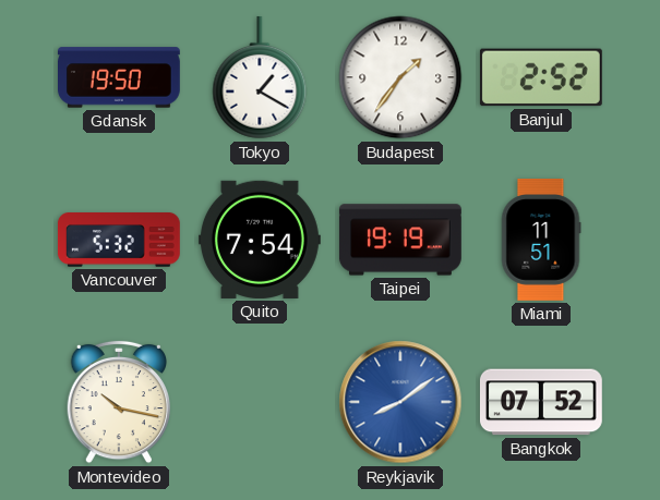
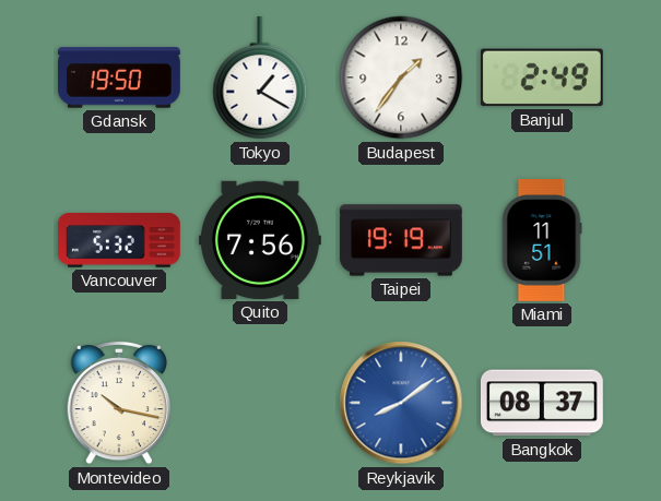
Banjul: 2:52 -> 2:49
Quito: 7:54 -> 7:56
Bangkok: 07:52 -> 08:37
